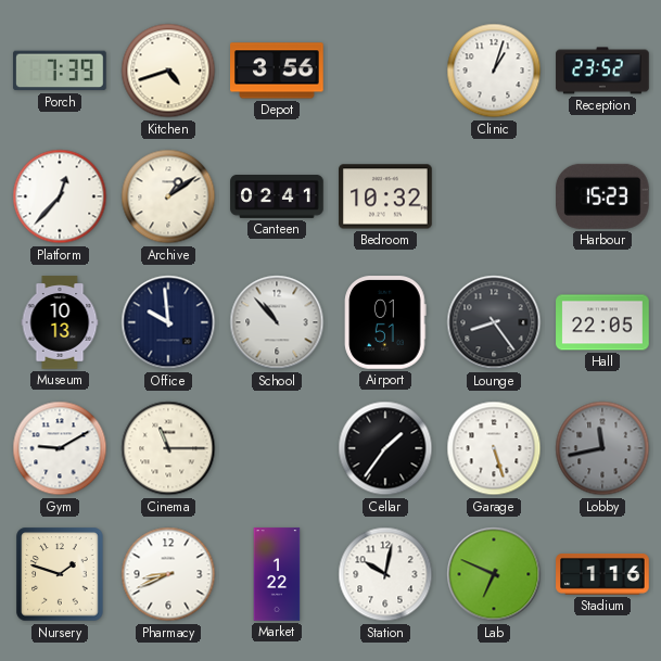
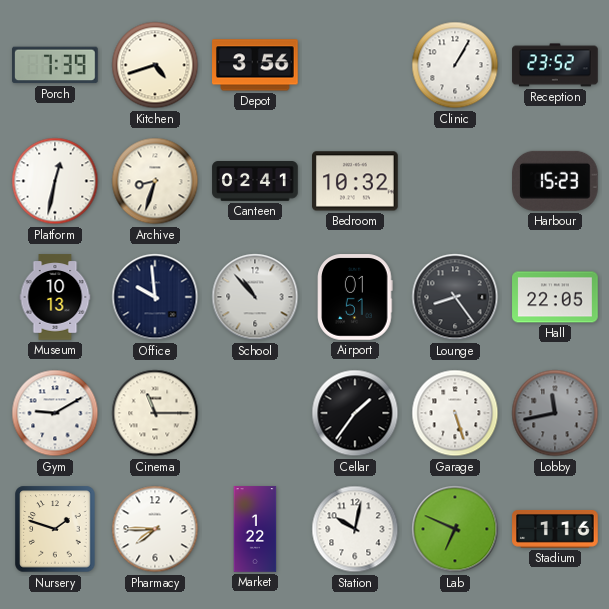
Clinic: 1:03 -> 1:05
Platform: 12:37 -> 12:32
Archive: 1:09 -> 8:33
Pharmacy: 8:41 -> 7:45
